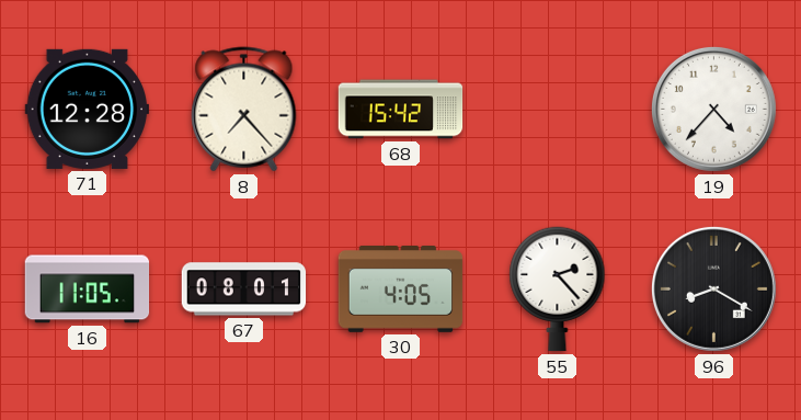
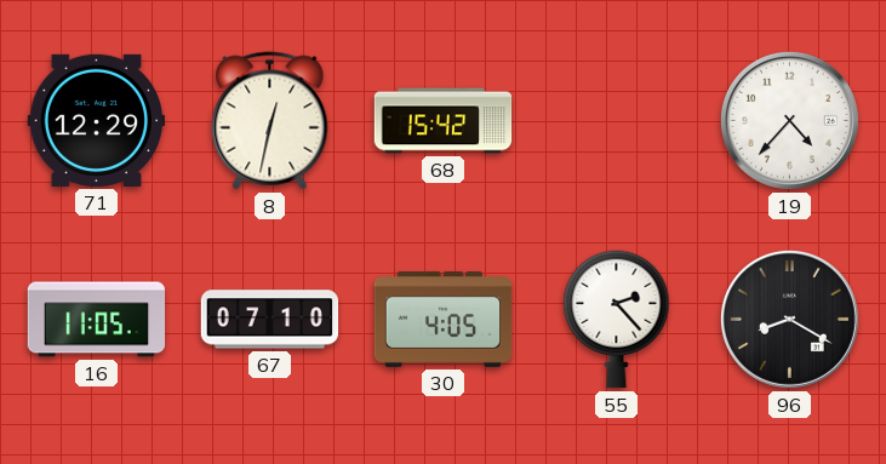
71: 12:28 -> 12:29
8: 7:23 -> 12:32
67: 08:01 -> 07:10
